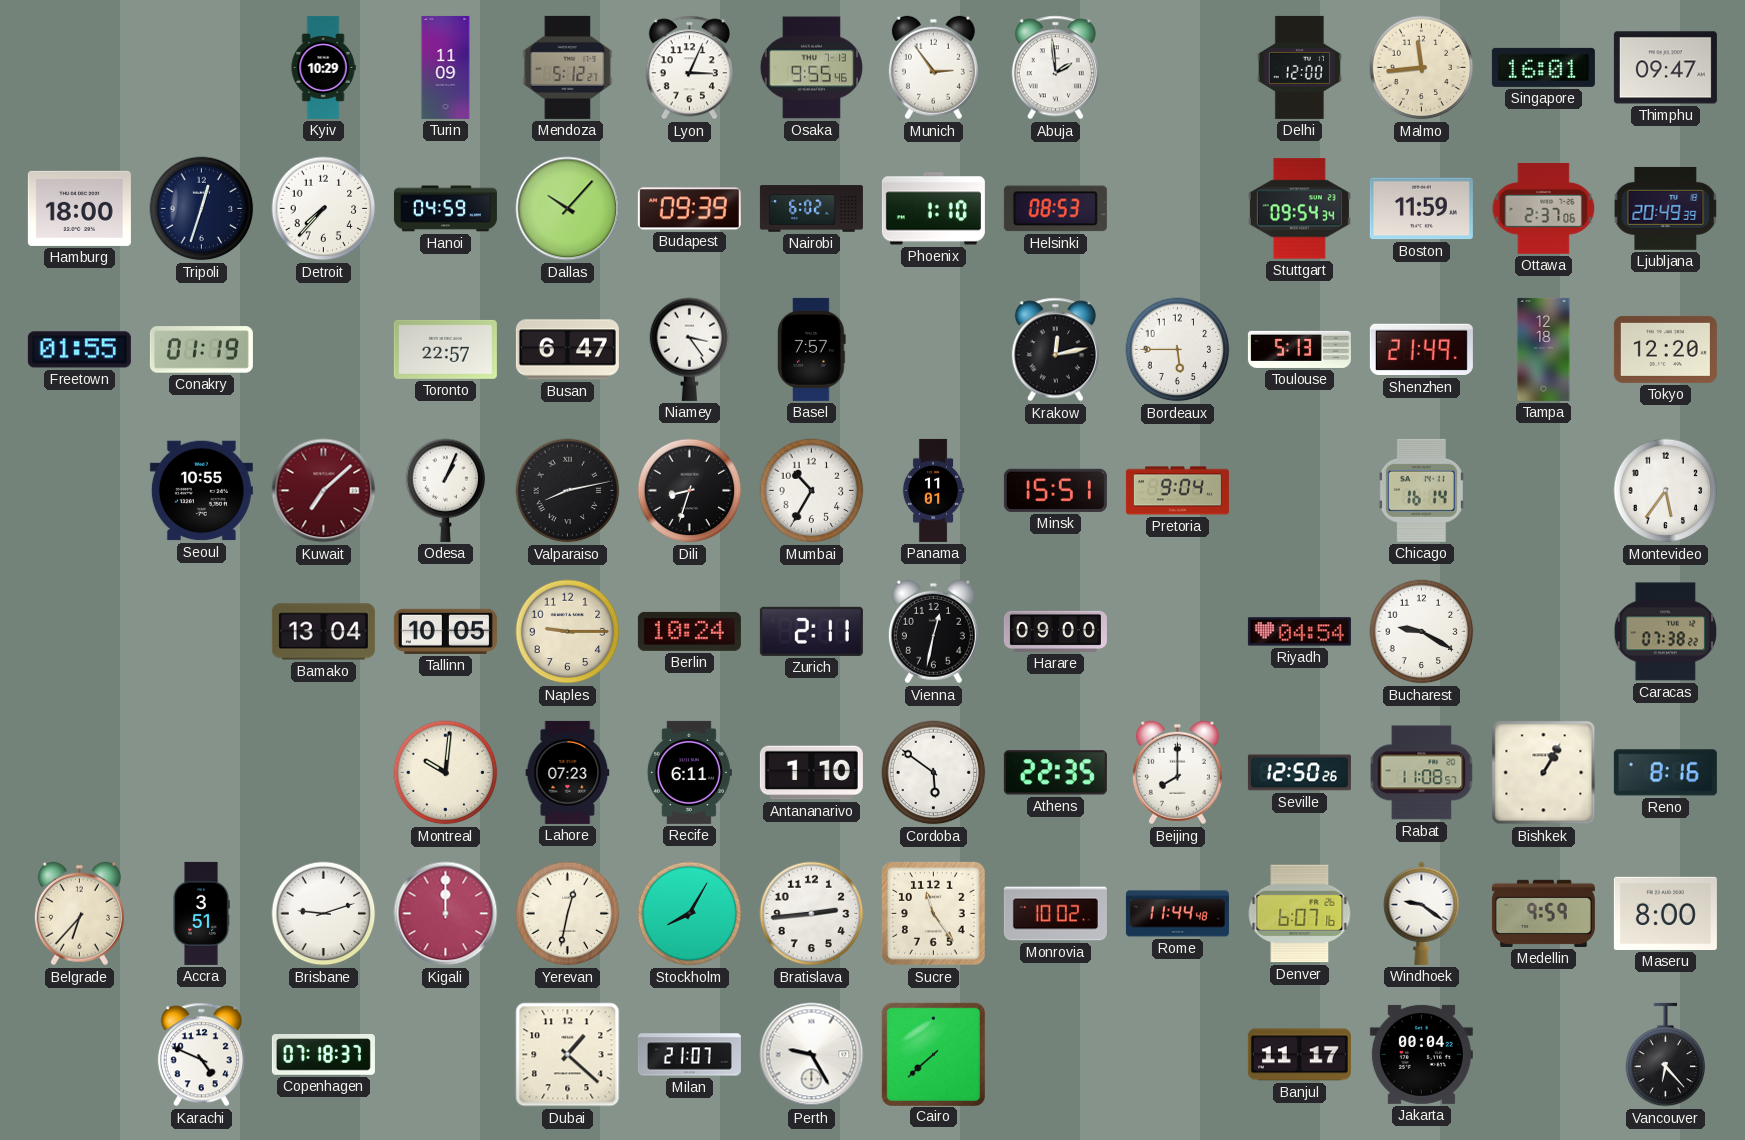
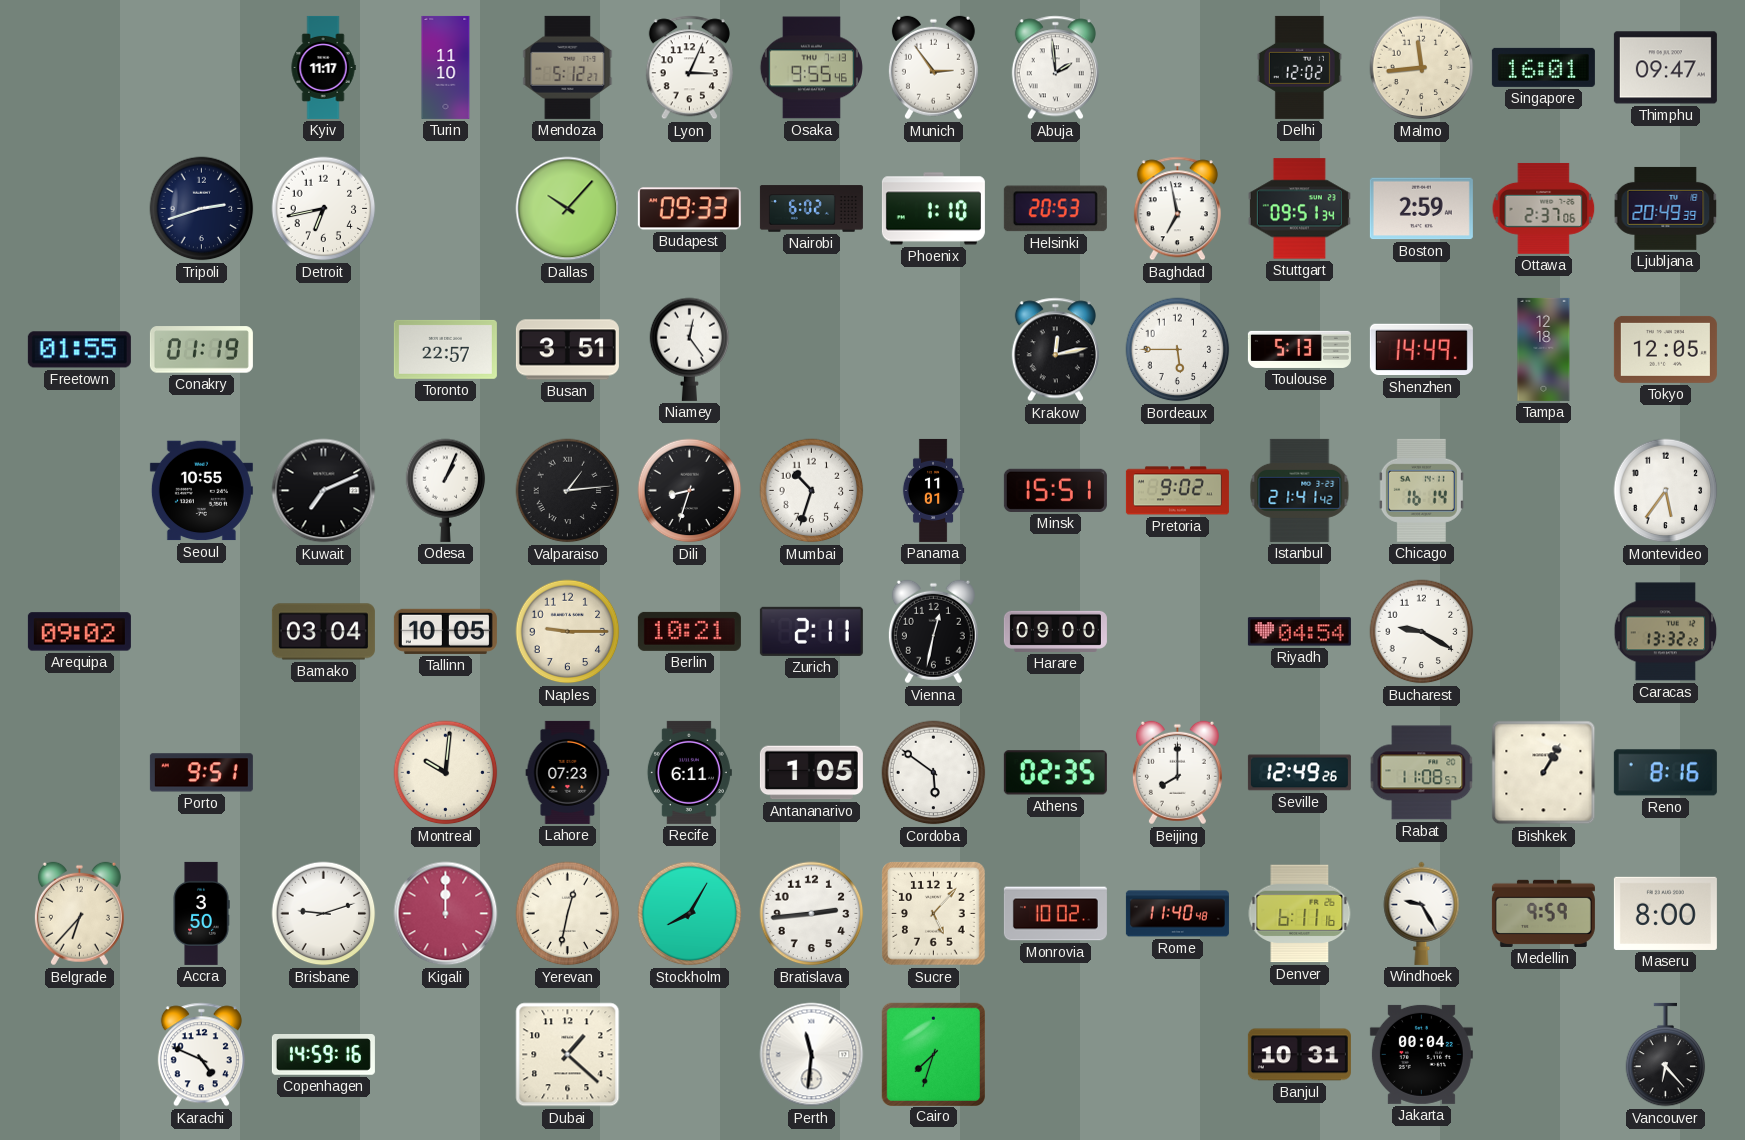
Kyiv: 10:29 -> 11:17
Turin: 11:09 -> 11:10
Delhi: 12:00 -> 12:02
Hamburg: 18:00 -> none
Tripoli: 12:33 -> 2:42
Detroit: 7:37 -> 6:43
Hanoi: 04:59 -> none
Budapest: 09:39 -> 09:33
Helsinki: 08:53 -> 20:53
Baghdad: none -> 6:58
Stuttgart: 09:54 -> 09:51
Boston: 11:59 -> 2:59
Busan: 6:47 -> 3:51
Niamey: 3:24 -> 12:24
Basel: 7:57 -> none
Shenzhen: 21:49 -> 14:49
Tokyo: 12:20 -> 12:05
Kuwait: 7:08 -> 7:11
Kuwait dial: burgundy -> black
Valparaiso: 8:13 -> 1:14
Mumbai: 10:35 -> 10:33
Pretoria: 9:04 -> 9:02
Istanbul: none -> 21:41
Arequipa: none -> 09:02
Bamako: 13:04 -> 03:04
Berlin: 10:24 -> 10:21
Caracas: 07:38 -> 13:32
Porto: none -> 9:51
Antananarivo: 1:10 -> 1:05
Athens: 22:35 -> 02:35
Seville: 12:50 -> 12:49
Accra: 3:51 -> 3:50
Sucre: 11:24 -> 5:07
Rome: 11:44 -> 11:40
Denver: 6:07 -> 6:11
Windhoek: 9:21 -> 9:25
Copenhagen: 07:18 -> 14:59
Milan: 21:07 -> none
Perth: 9:25 -> 11:31
Cairo: 7:38 -> 7:33
Banjul: 11:17 -> 10:31
